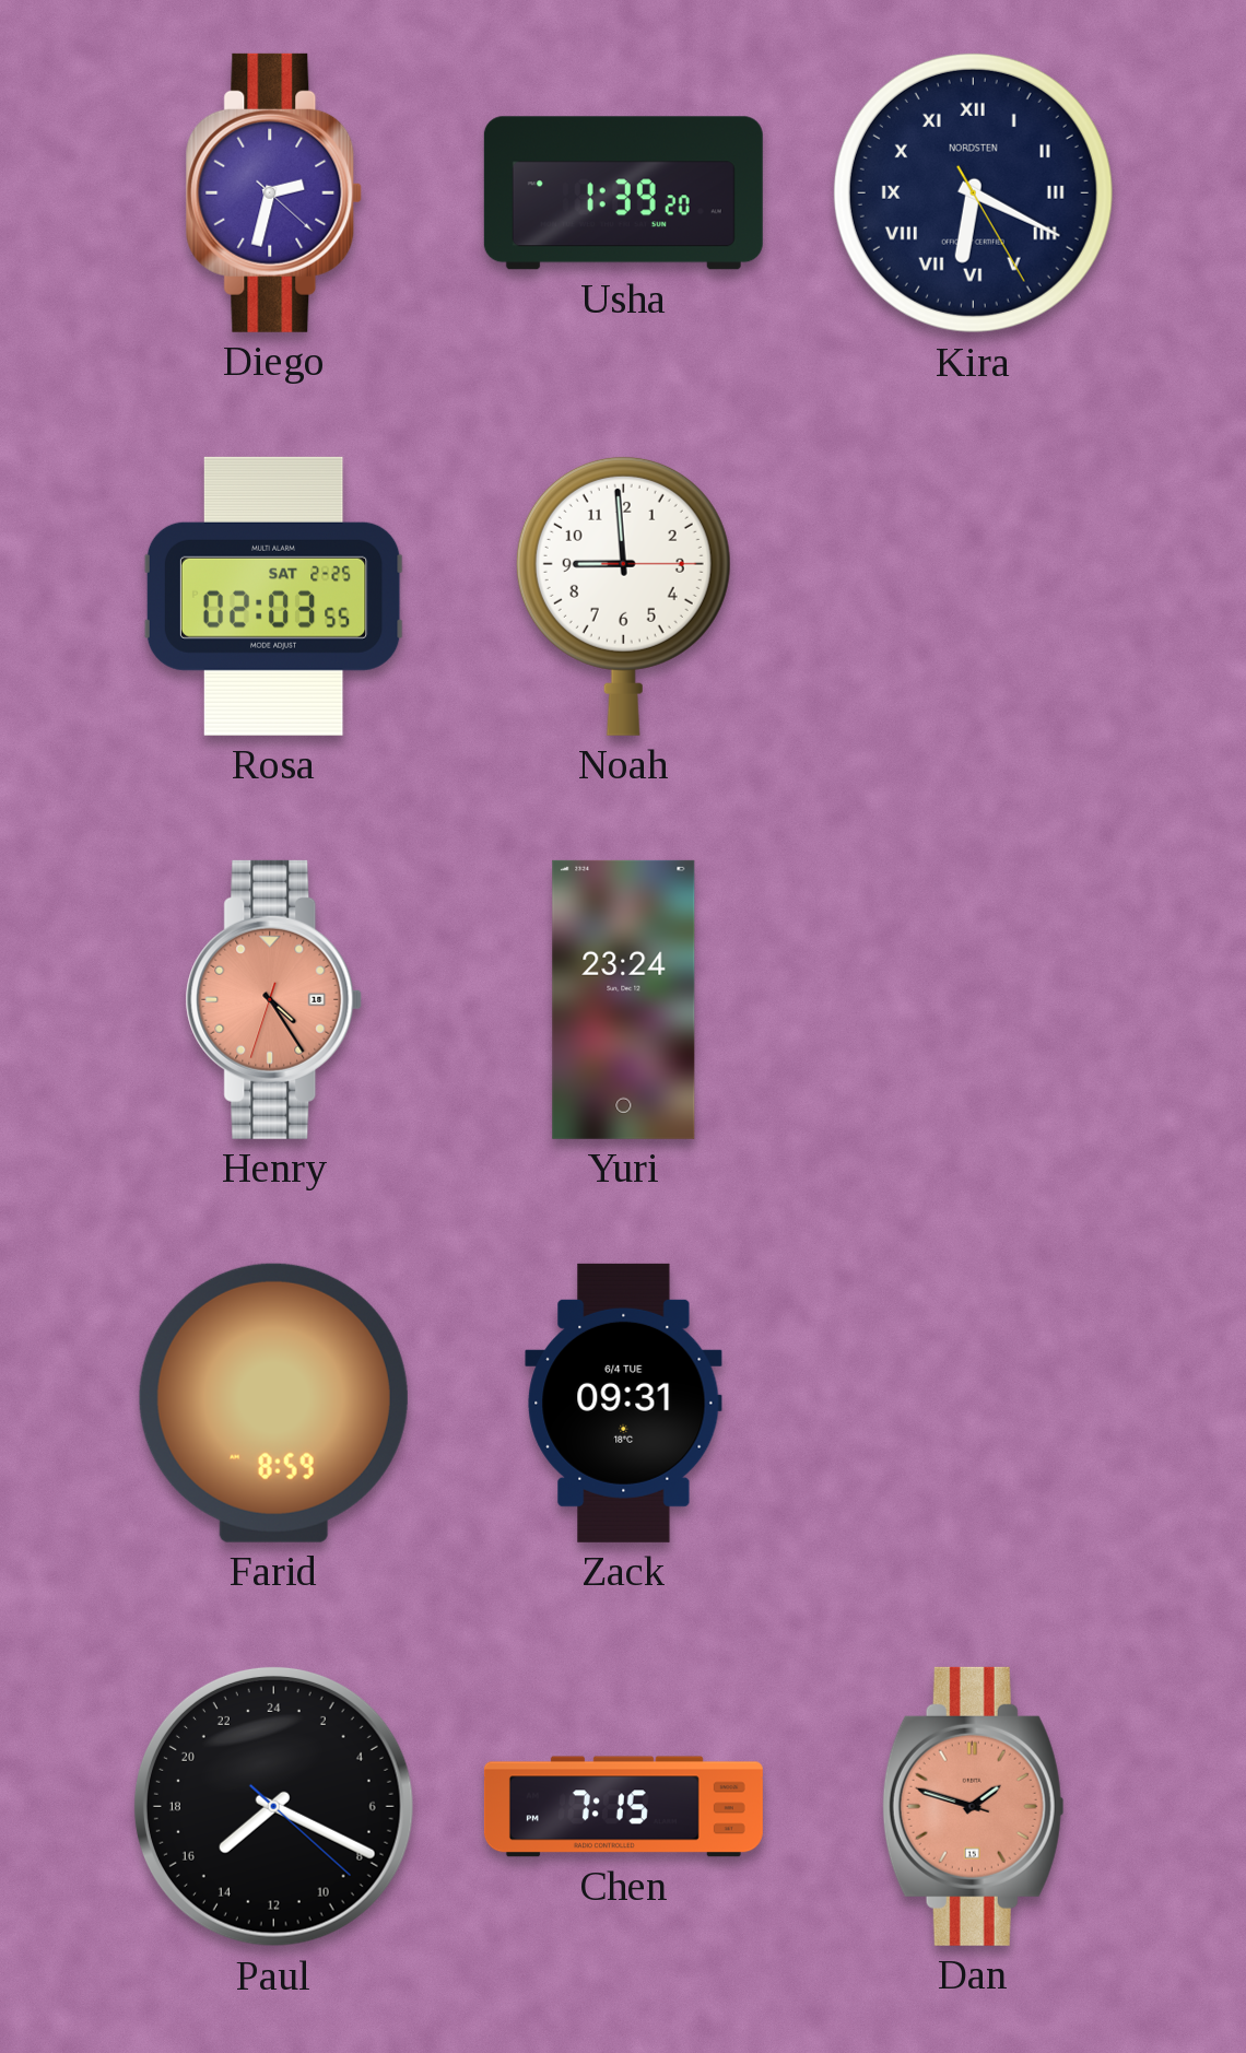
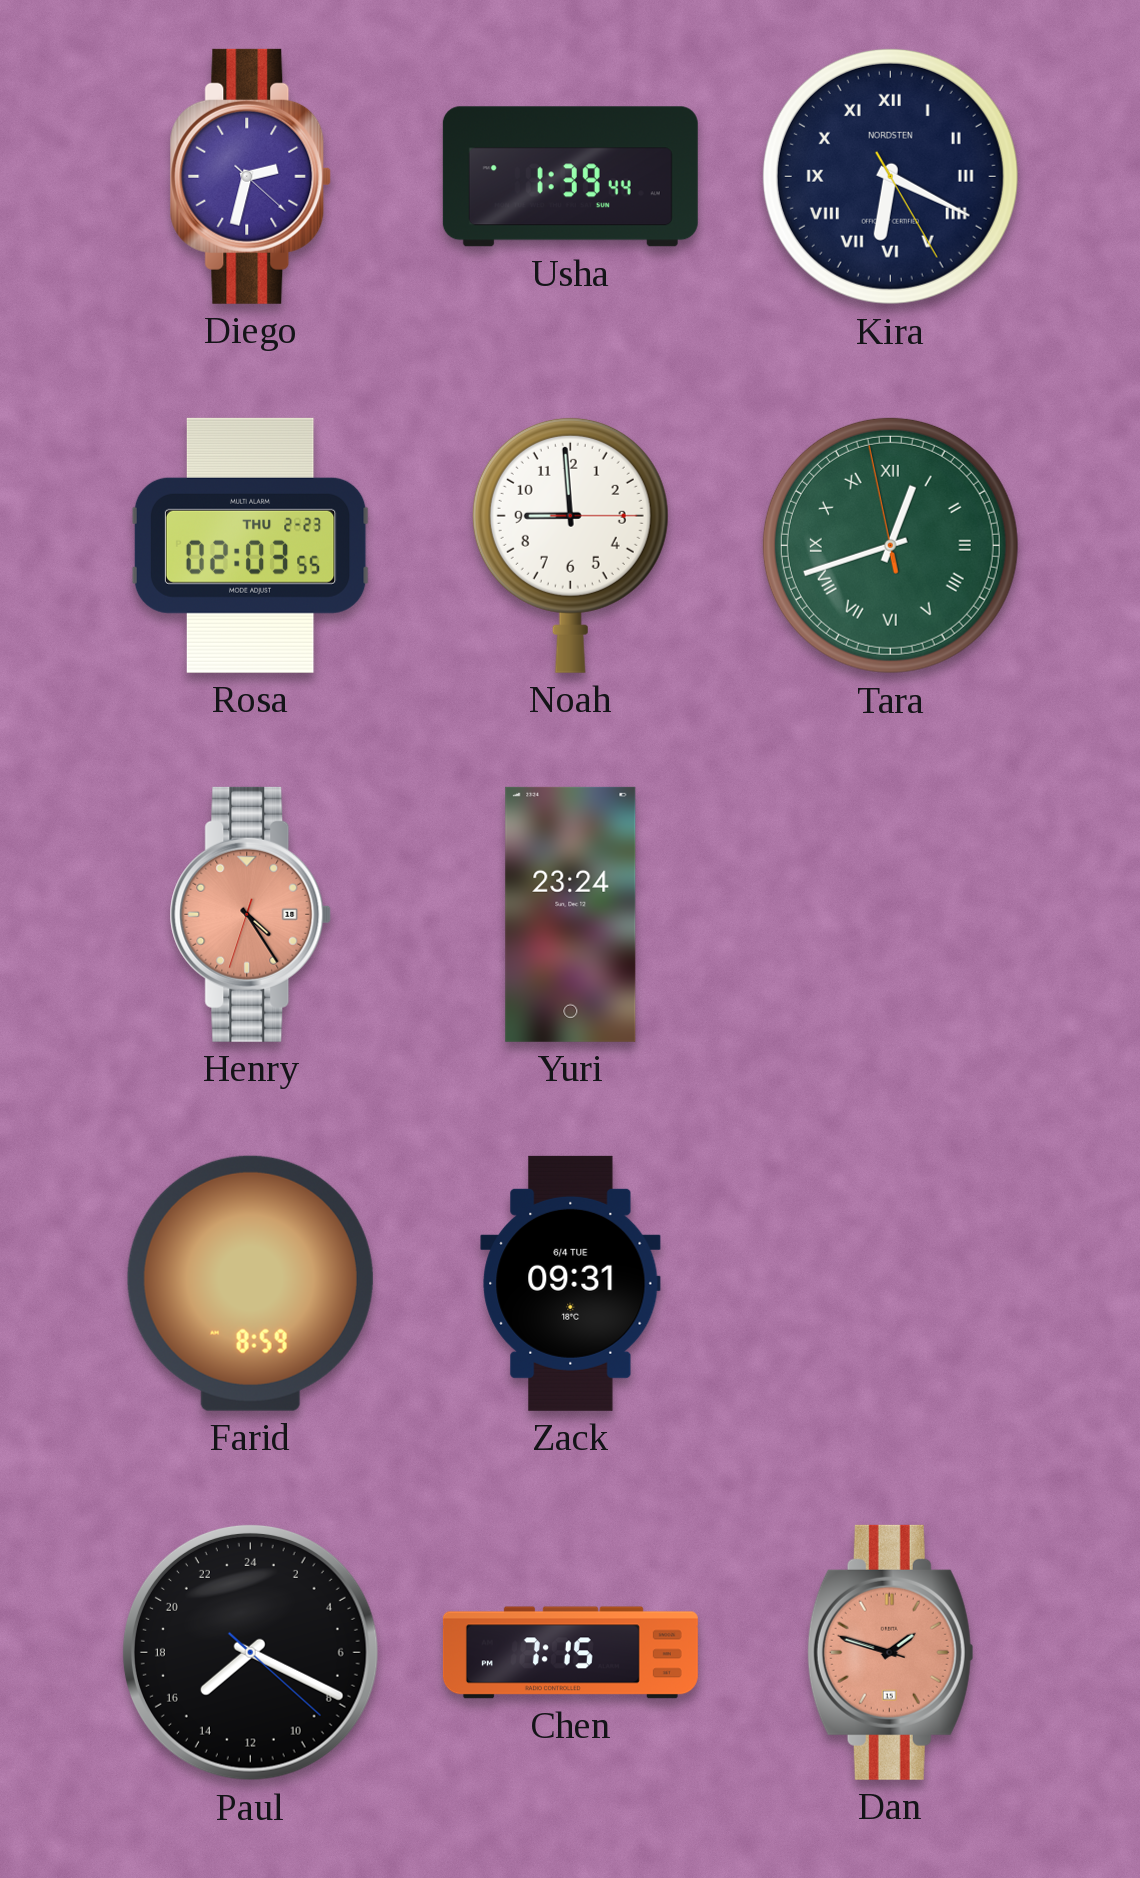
Usha: 1:39:20 -> 1:39:44
Rosa date: SAT 2-25 -> THU 2-23
Tara: none -> 12:41
